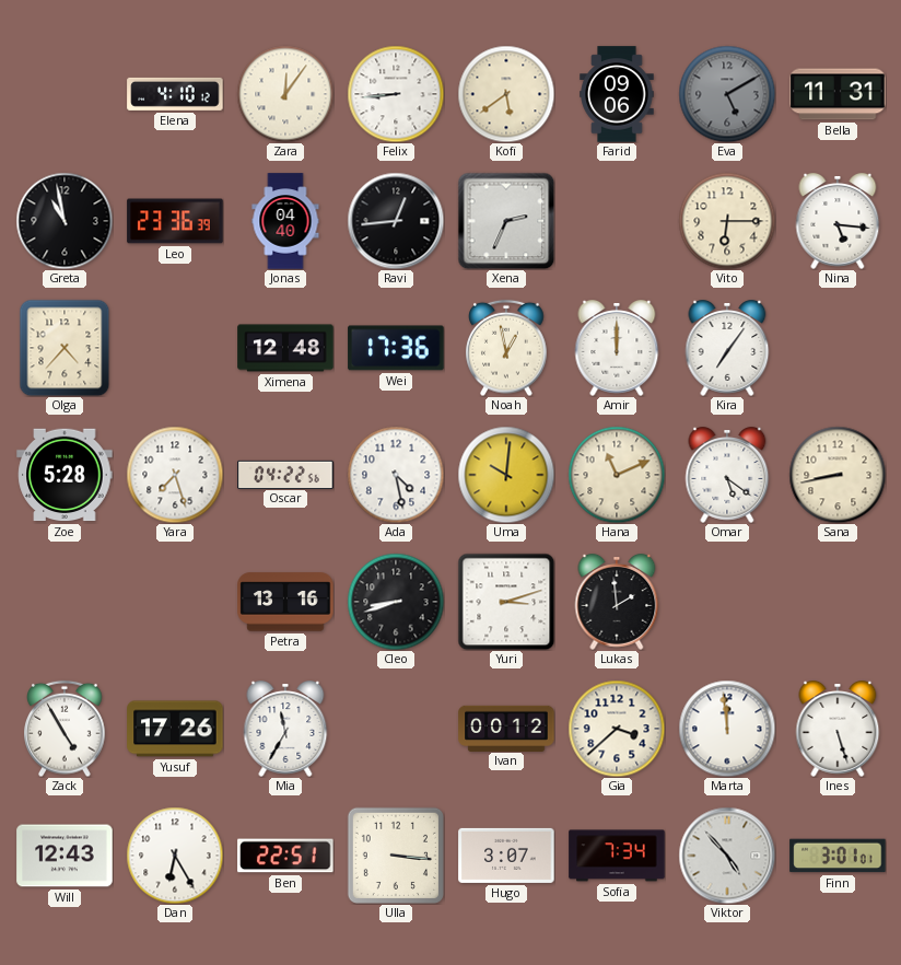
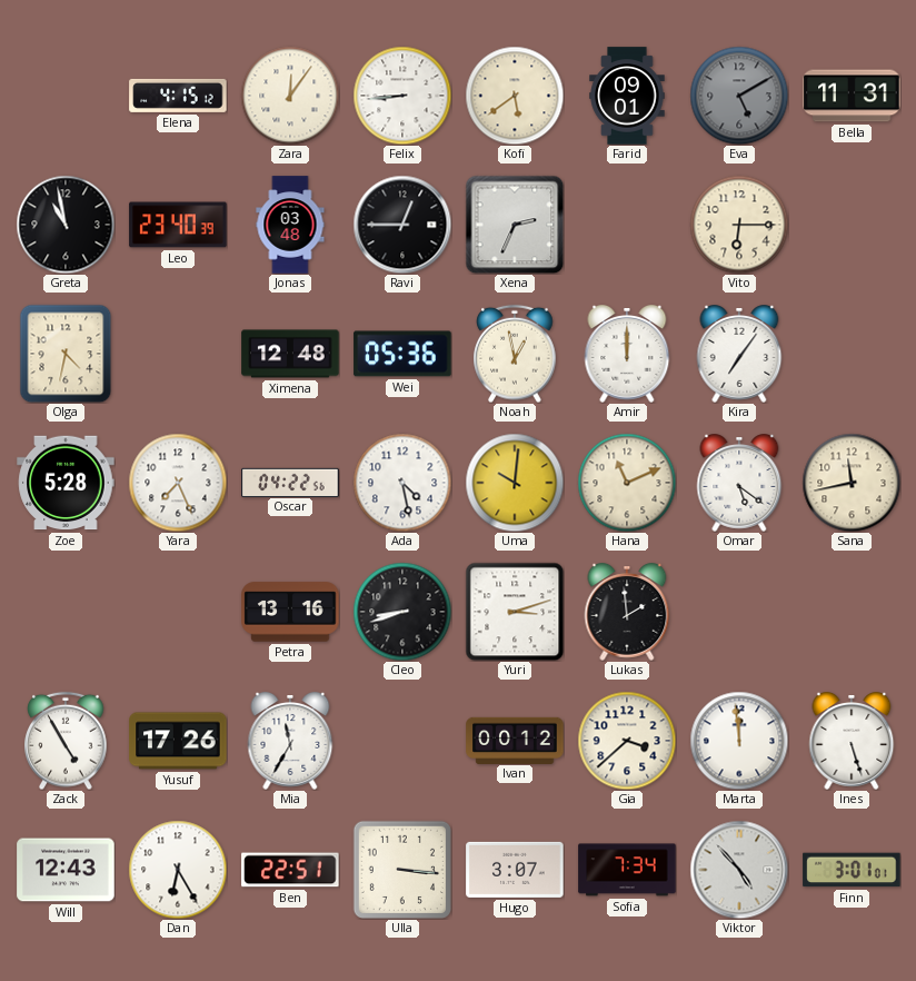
Elena: 4:10 -> 4:15
Farid: 09:06 -> 09:01
Leo: 23:36 -> 23:40
Jonas: 04:40 -> 03:48
Ravi: 12:44 -> 12:45
Nina: 5:16 -> none
Olga: 4:37 -> 4:32
Wei: 17:36 -> 05:36
Yara: 7:27 -> 7:26
Sana: 8:43 -> 11:43
